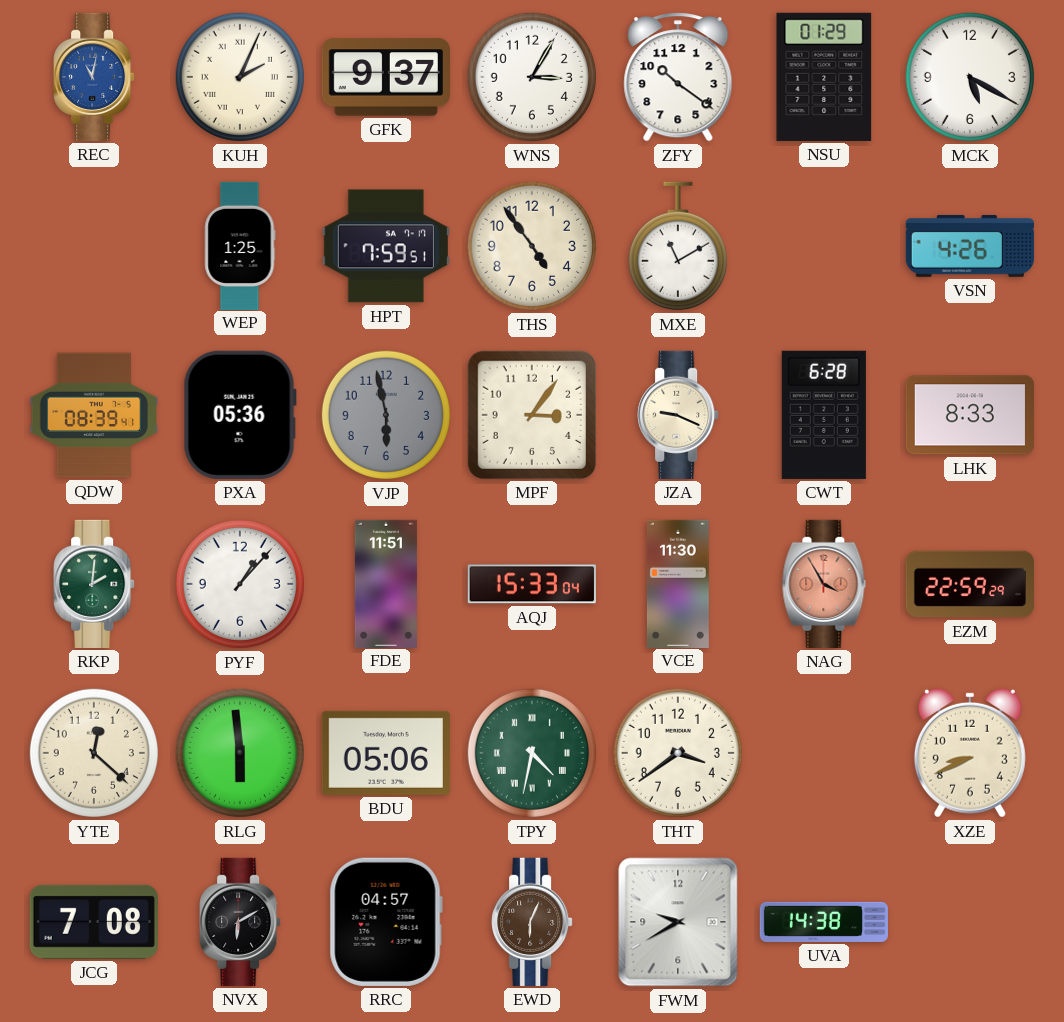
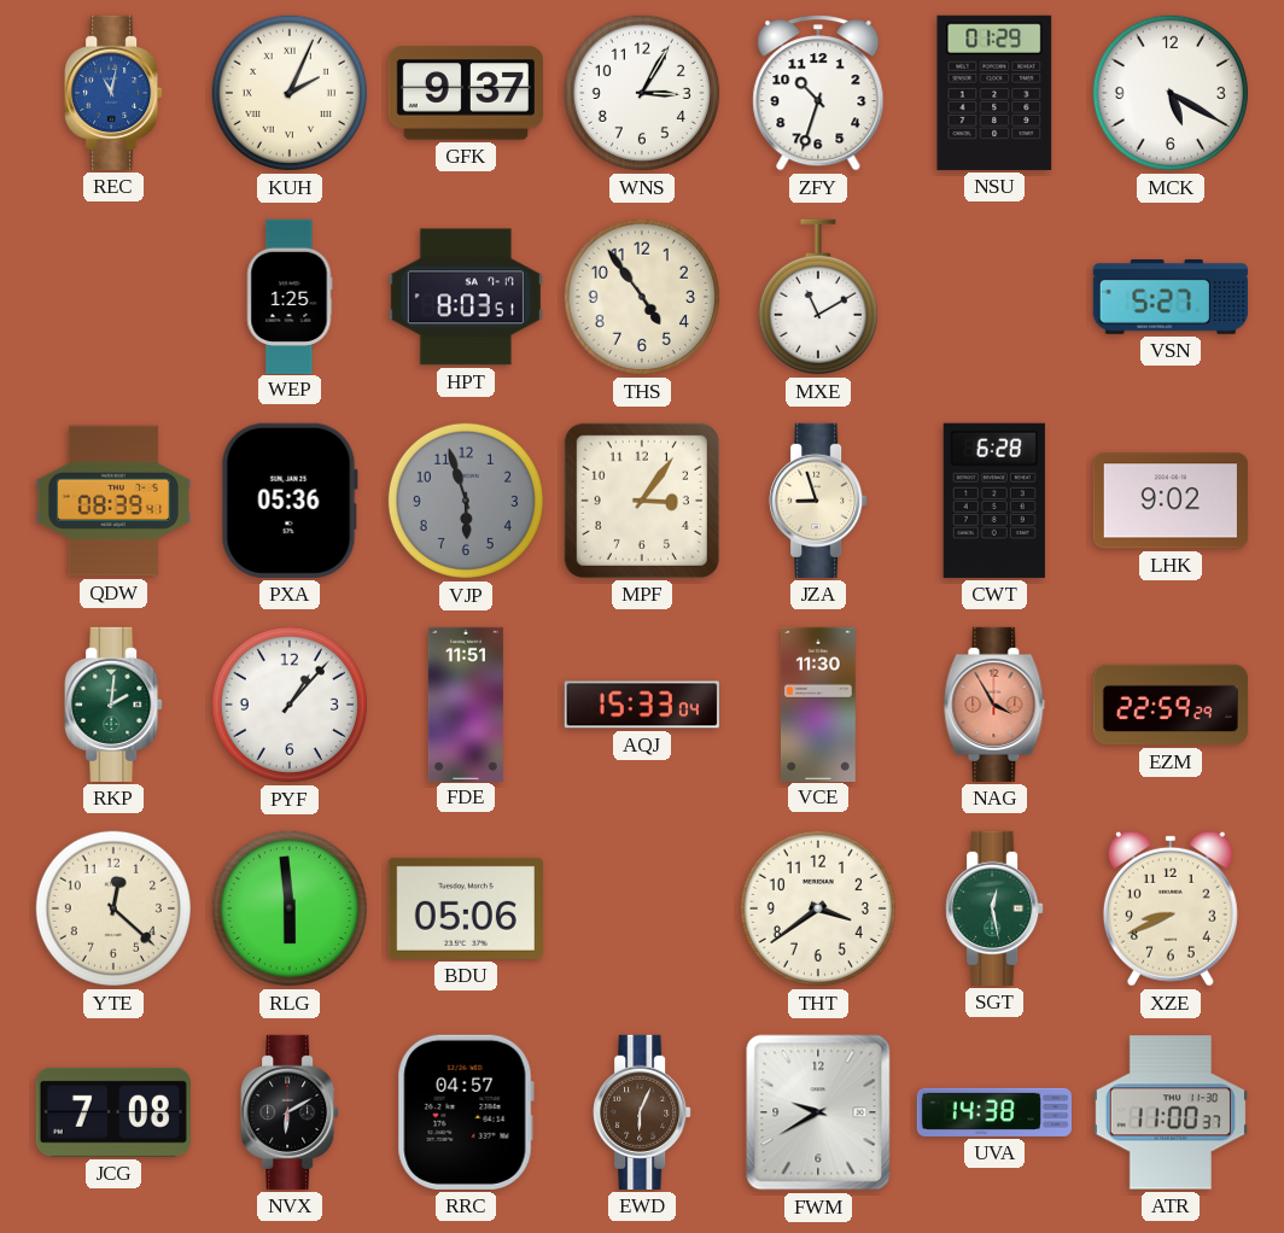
ZFY: 10:21 -> 10:33
HPT: 7:59 -> 8:03
VSN: 4:26 -> 5:27
VJP: 5:58 -> 5:57
JZA: 9:19 -> 8:57
LHK: 8:33 -> 9:02
TPY: 4:32 -> none
SGT: none -> 12:28
ATR: none -> 11:00
